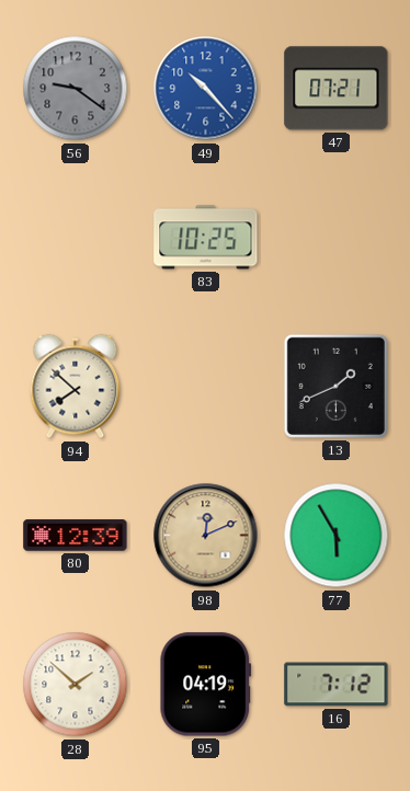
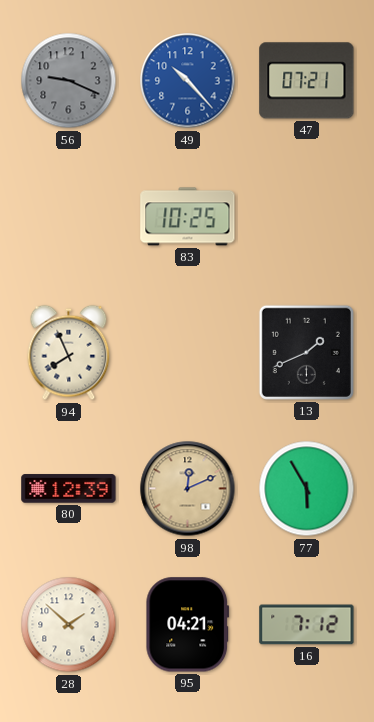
56: 9:21 -> 9:19
94: 7:52 -> 7:56
95: 04:19 -> 04:21
